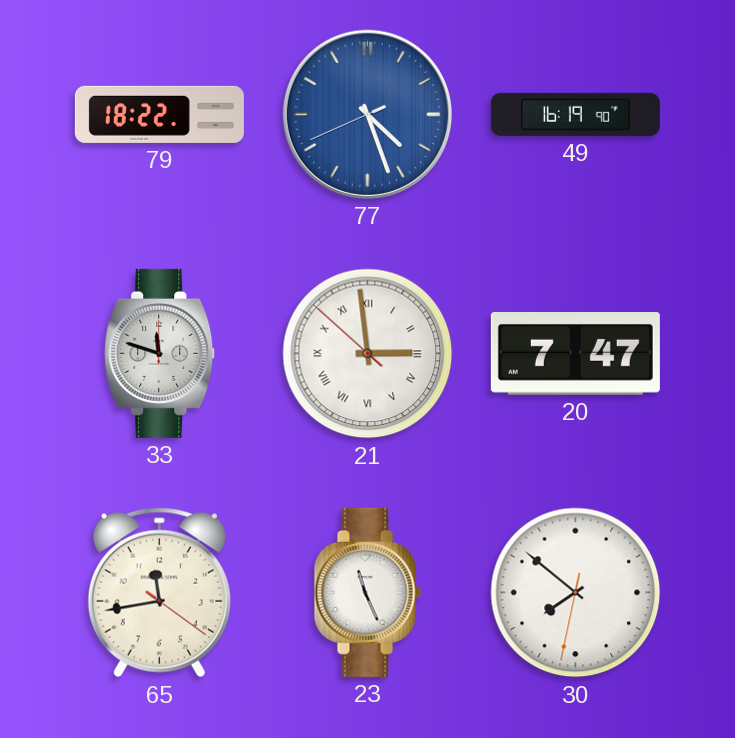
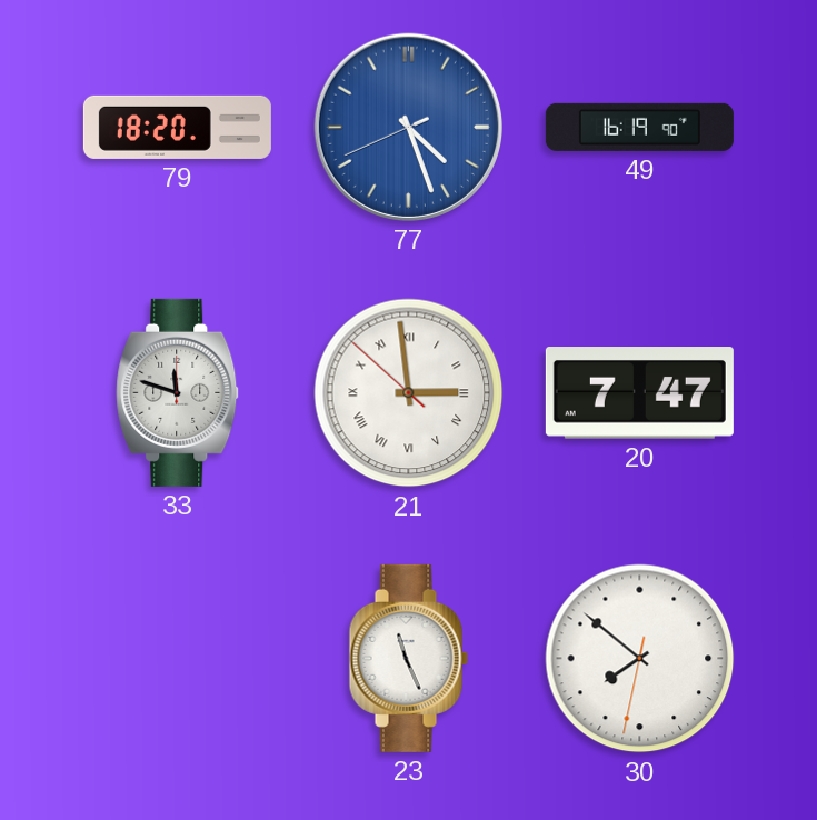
79: 18:22 -> 18:20
65: 11:43 -> none
